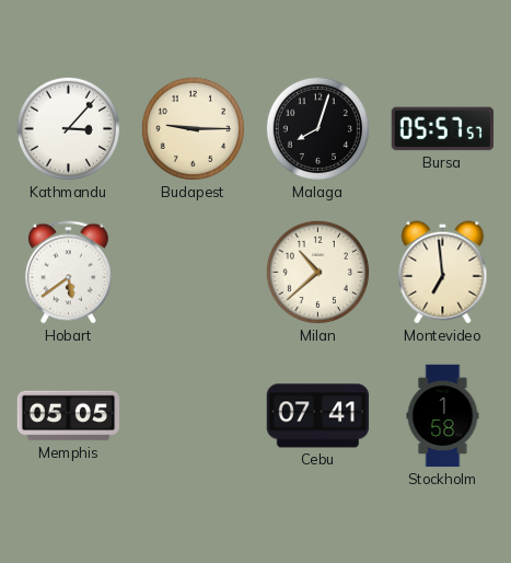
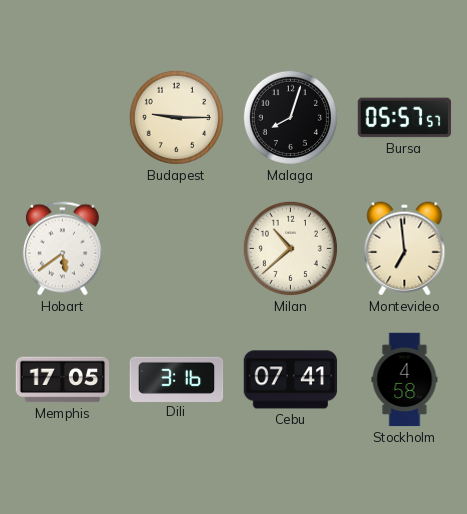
Kathmandu: 3:07 -> none
Memphis: 05:05 -> 17:05
Dili: none -> 3:16
Stockholm: 1:58 -> 4:58
